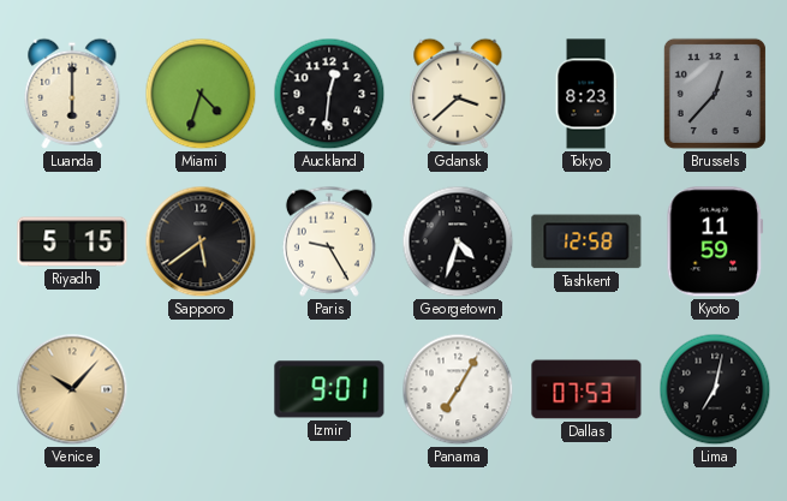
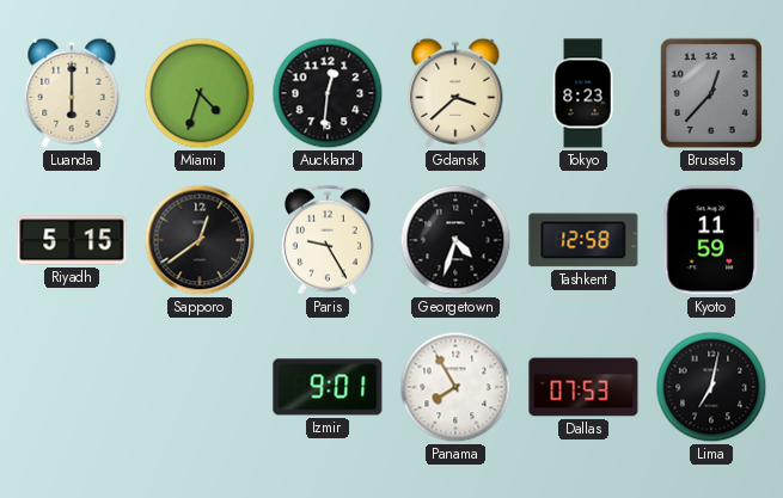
Sapporo: 5:39 -> 12:39
Venice: 10:07 -> none
Panama: 7:05 -> 7:55
